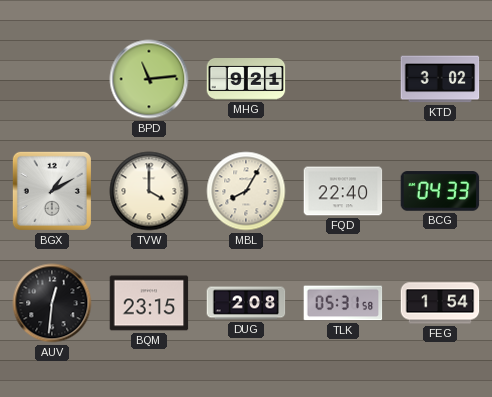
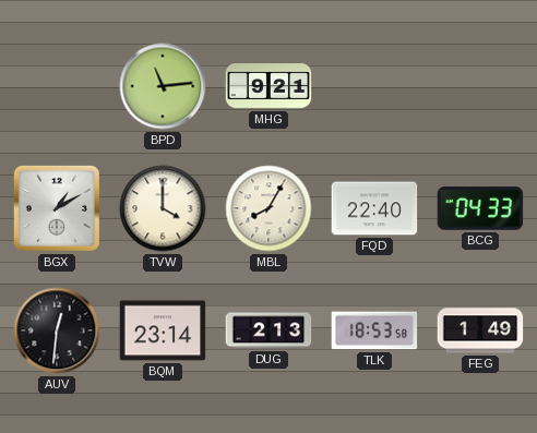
KTD: 3:02 -> none
BQM: 23:15 -> 23:14
DUG: 2:08 -> 2:13
TLK: 05:31 -> 18:53
FEG: 1:54 -> 1:49
